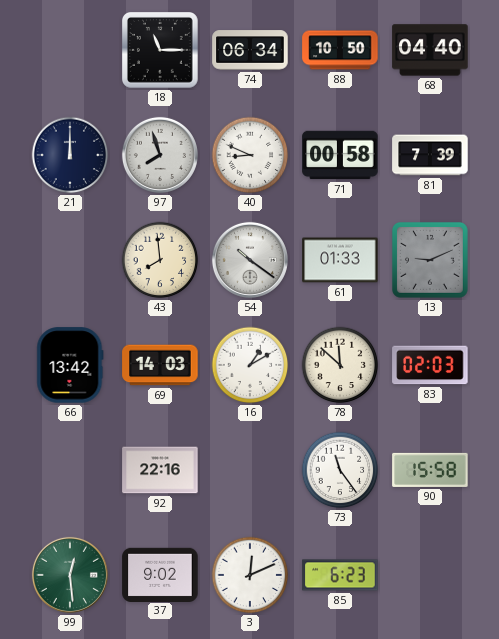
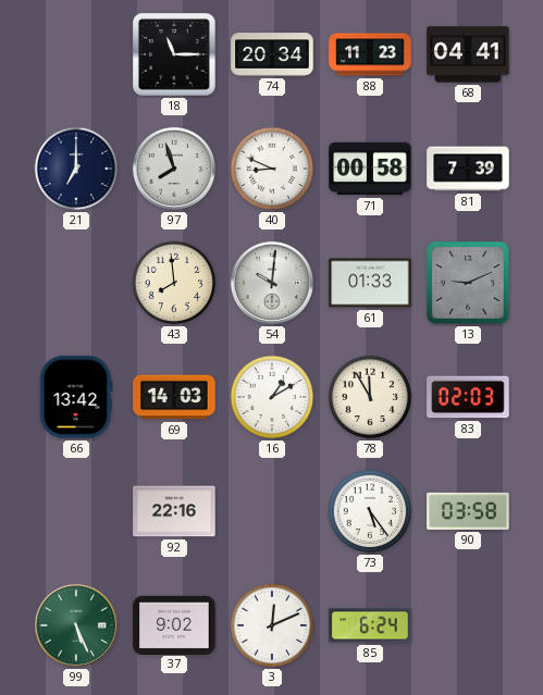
74: 06:34 -> 20:34
88: 10:50 -> 11:23
68: 04:40 -> 04:41
21: 12:00 -> 7:00
54: 10:21 -> 10:01
78: 11:52 -> 11:55
73: 11:24 -> 5:24
90: 15:58 -> 03:58
99: 12:29 -> 5:26
85: 6:23 -> 6:24
